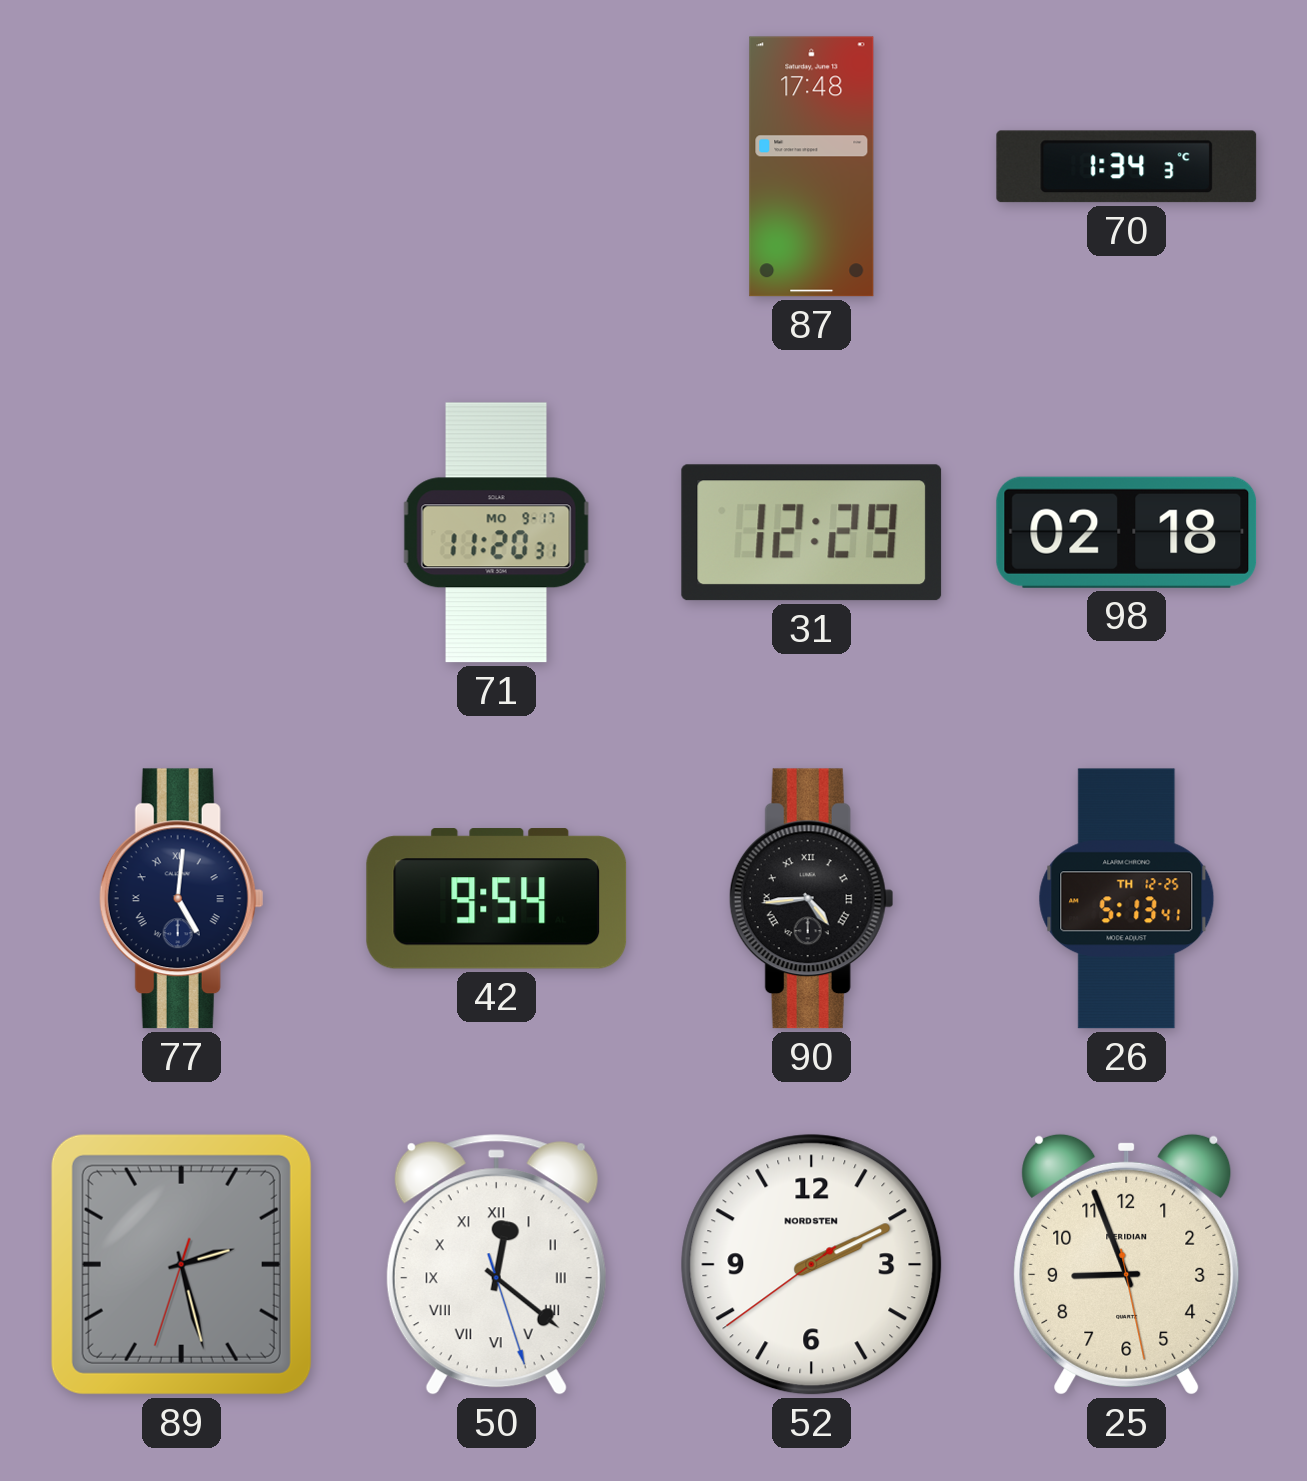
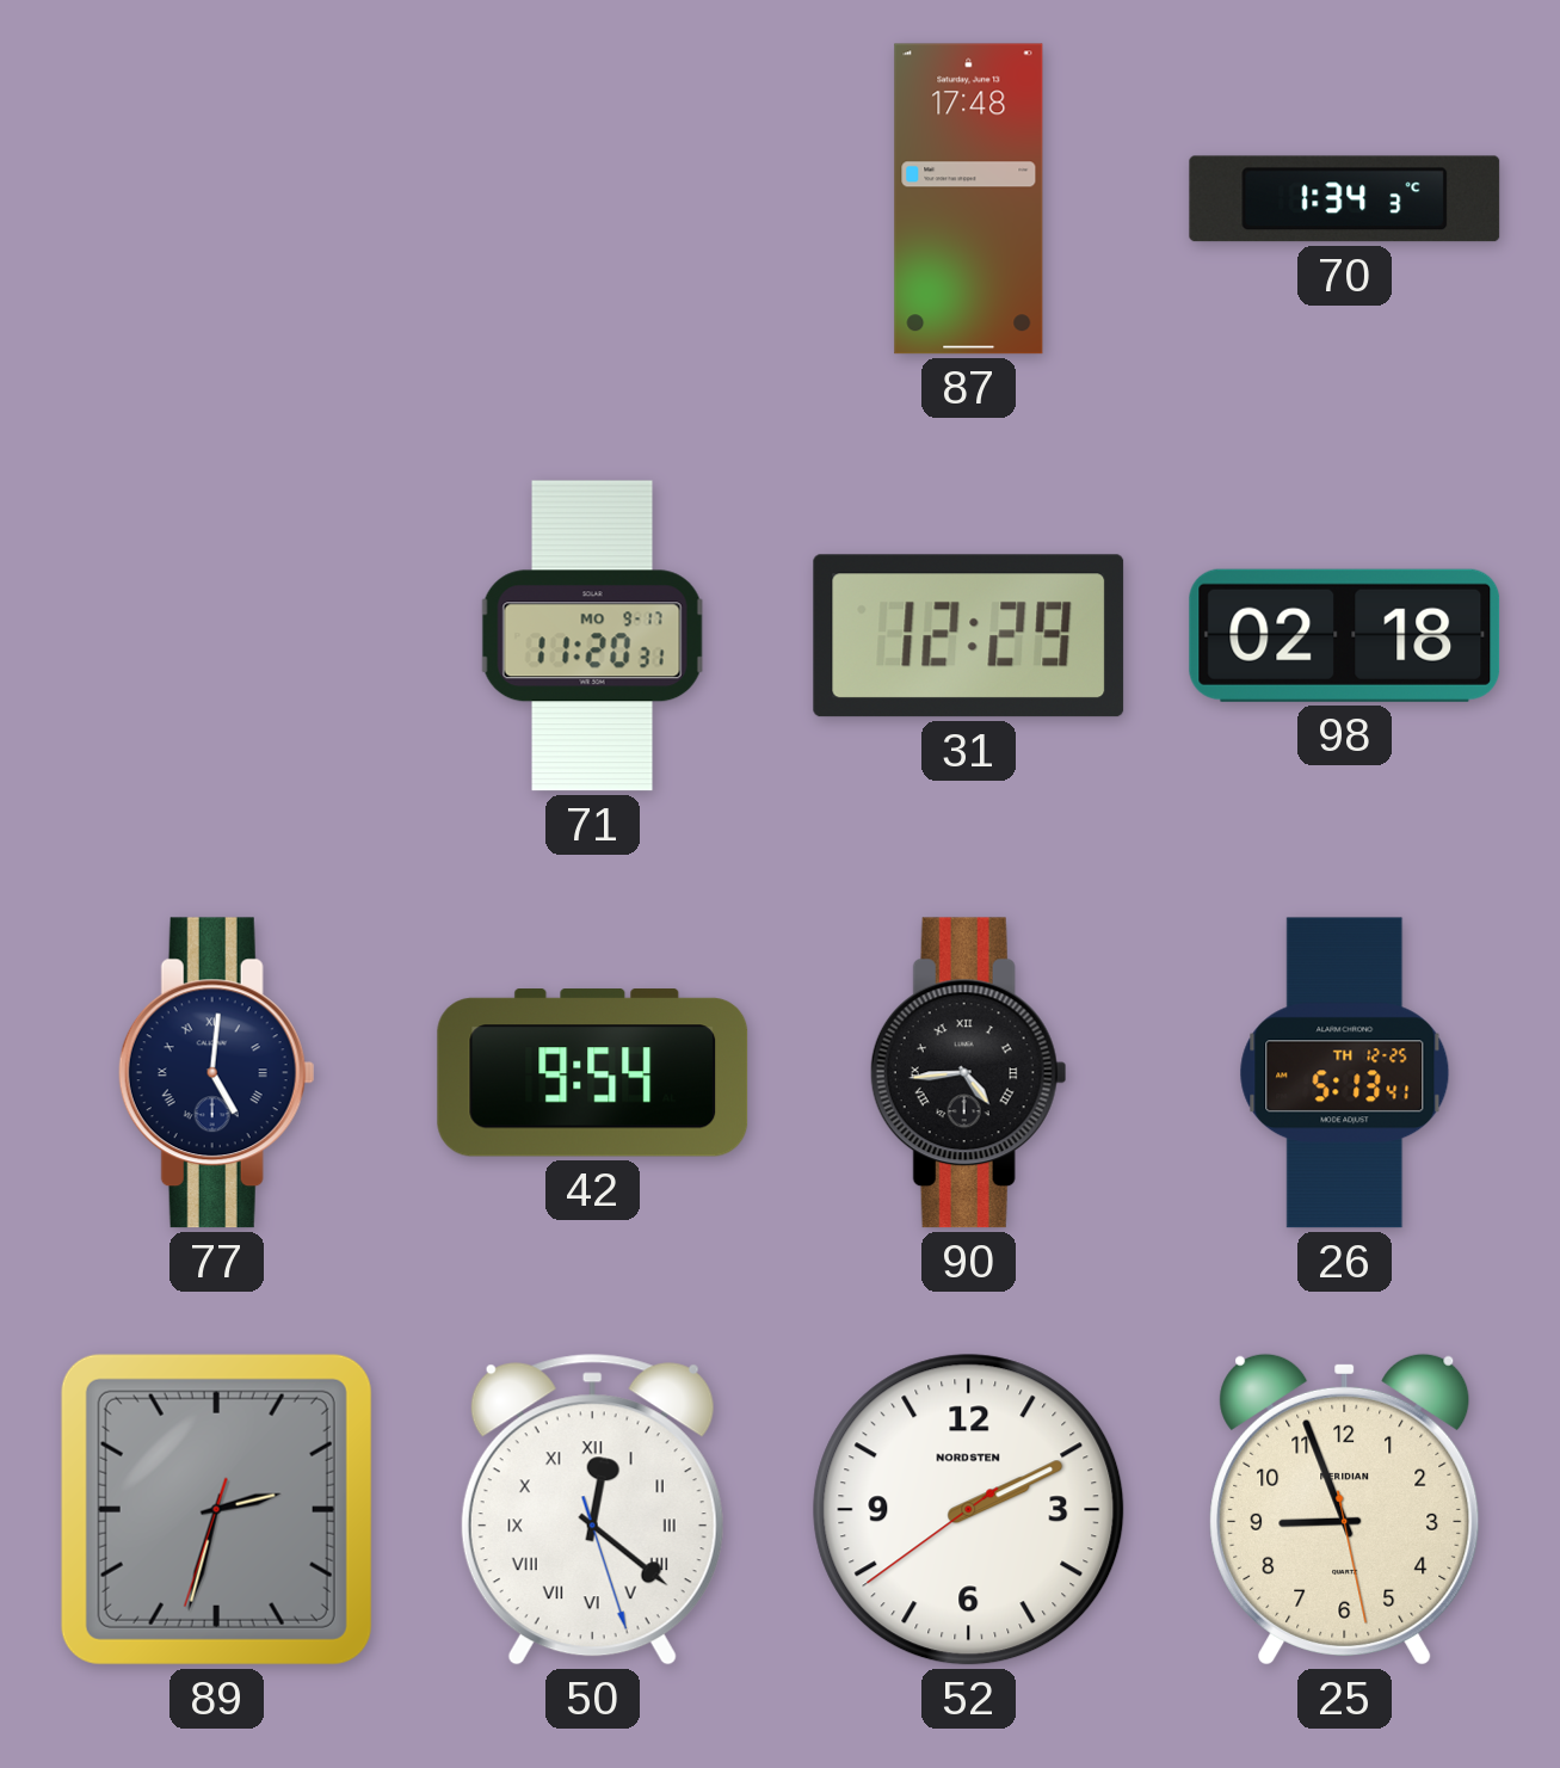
89: 2:27 -> 2:32
